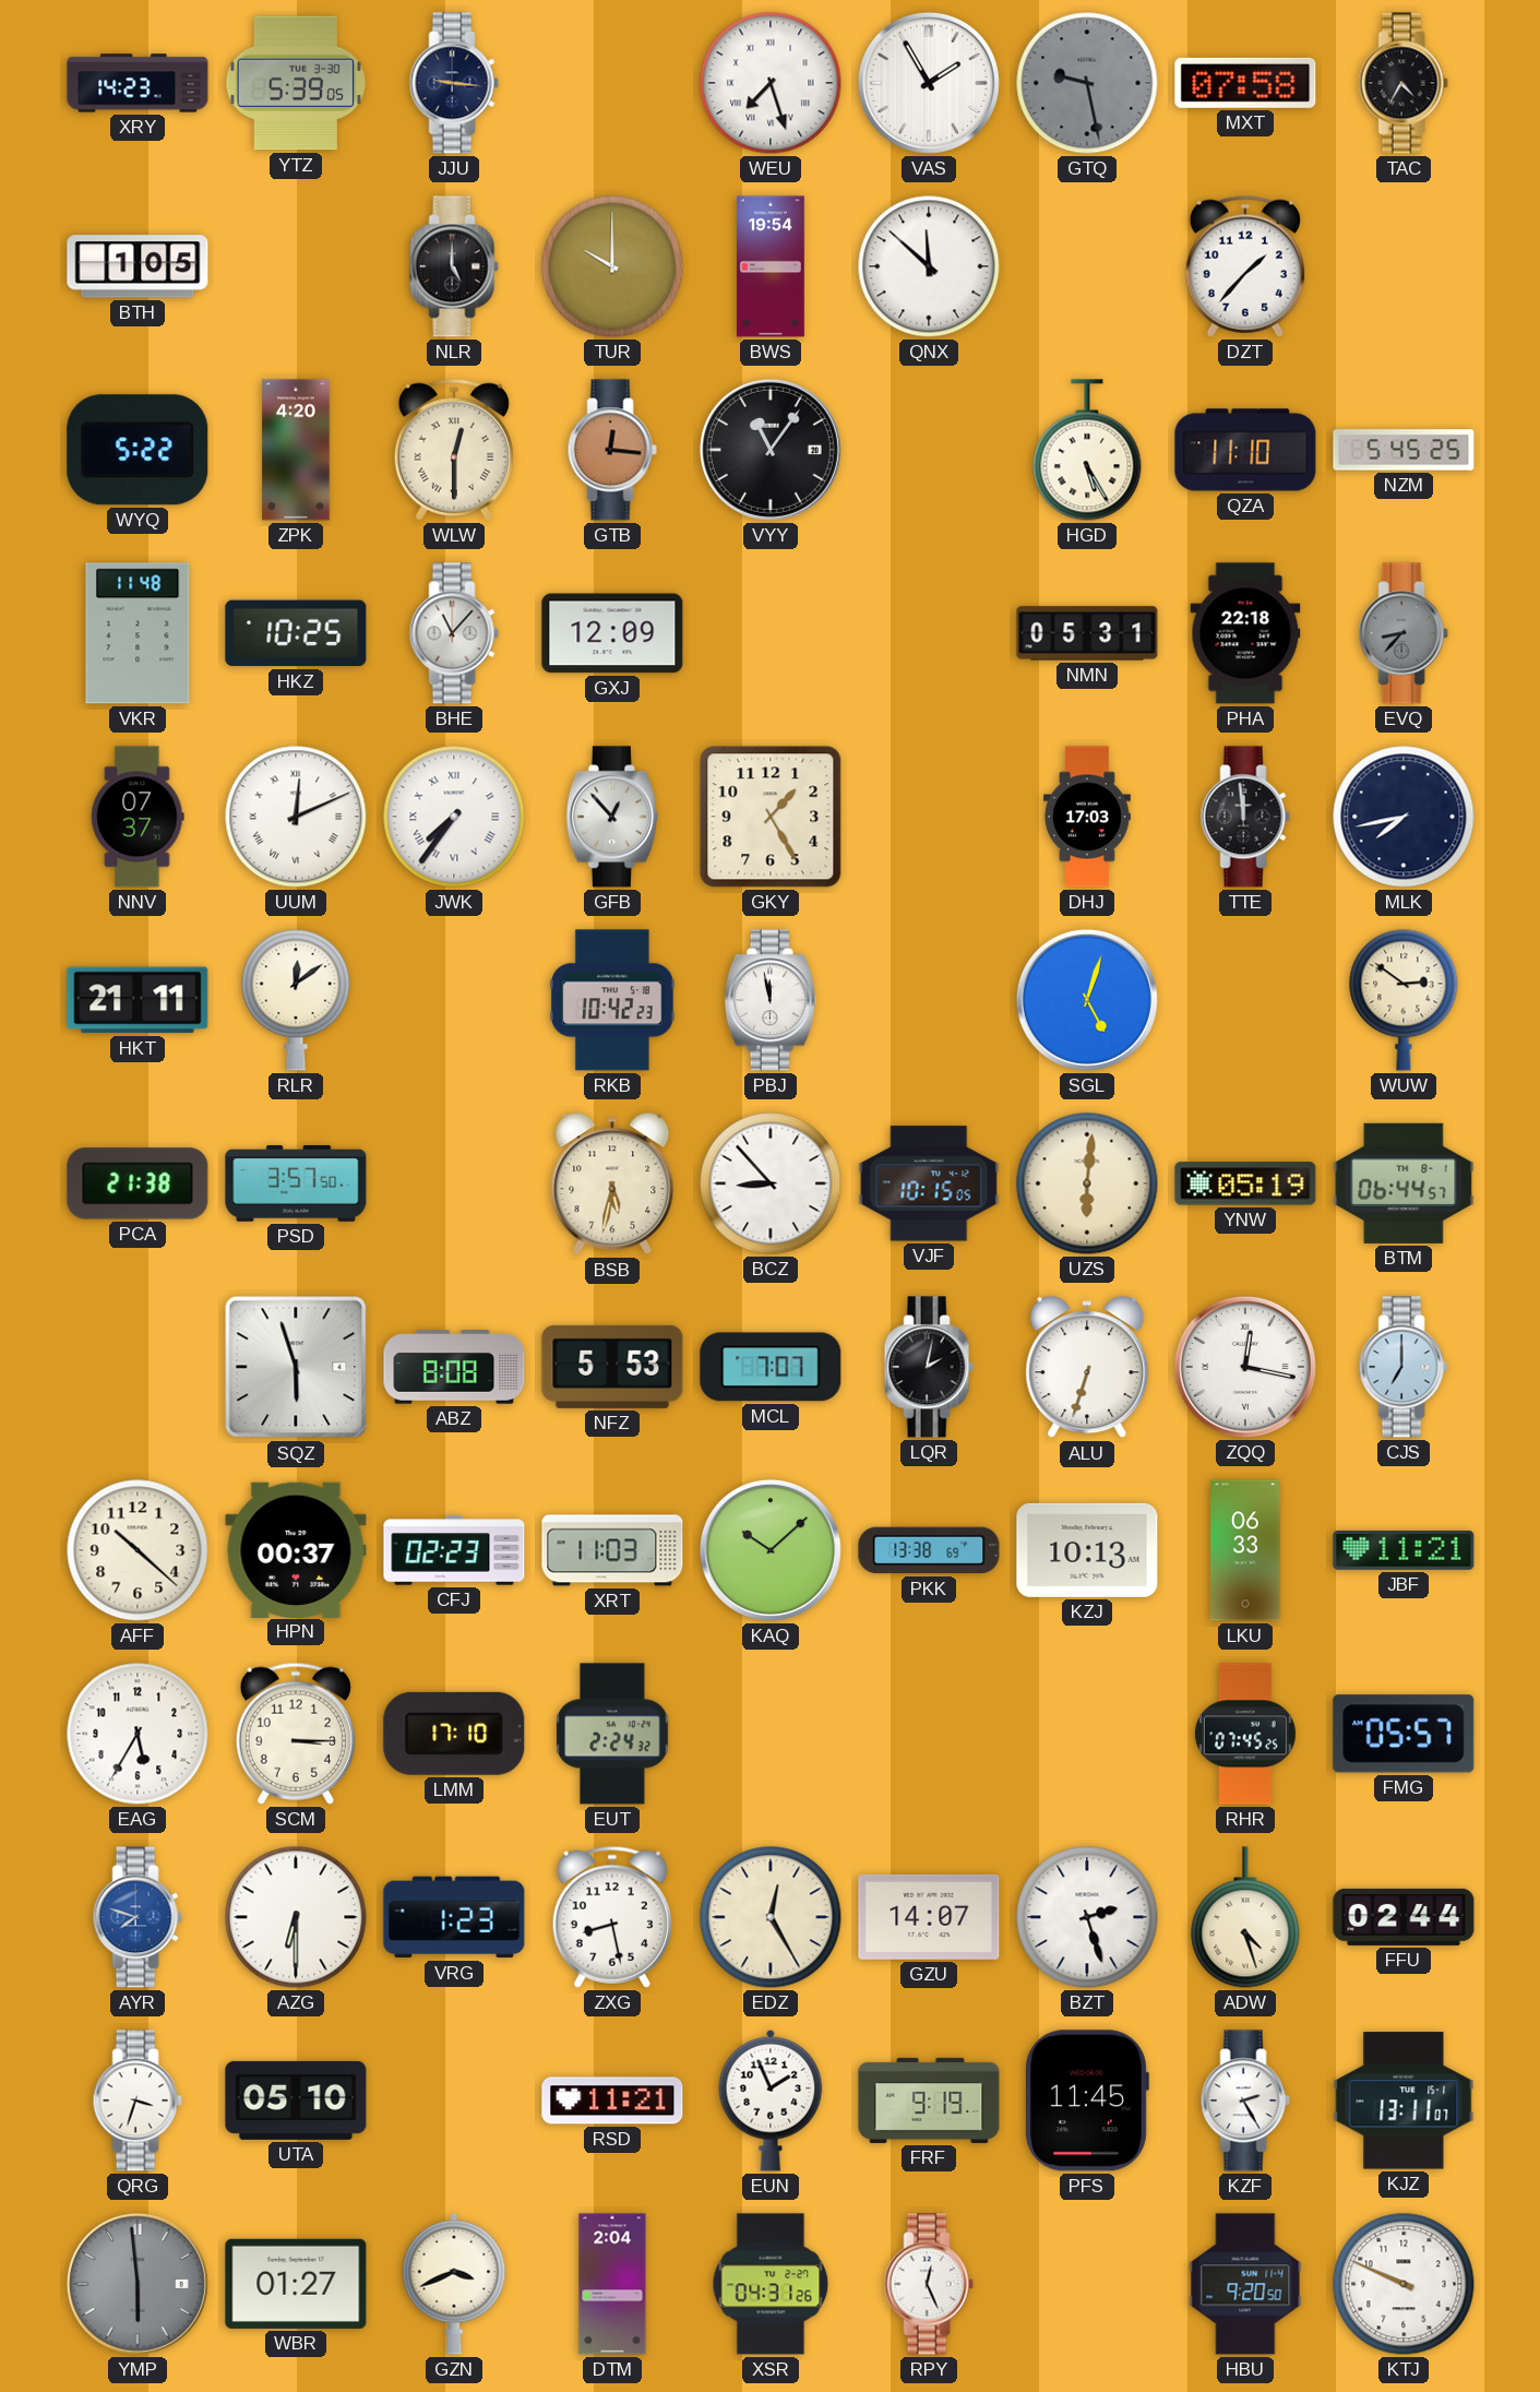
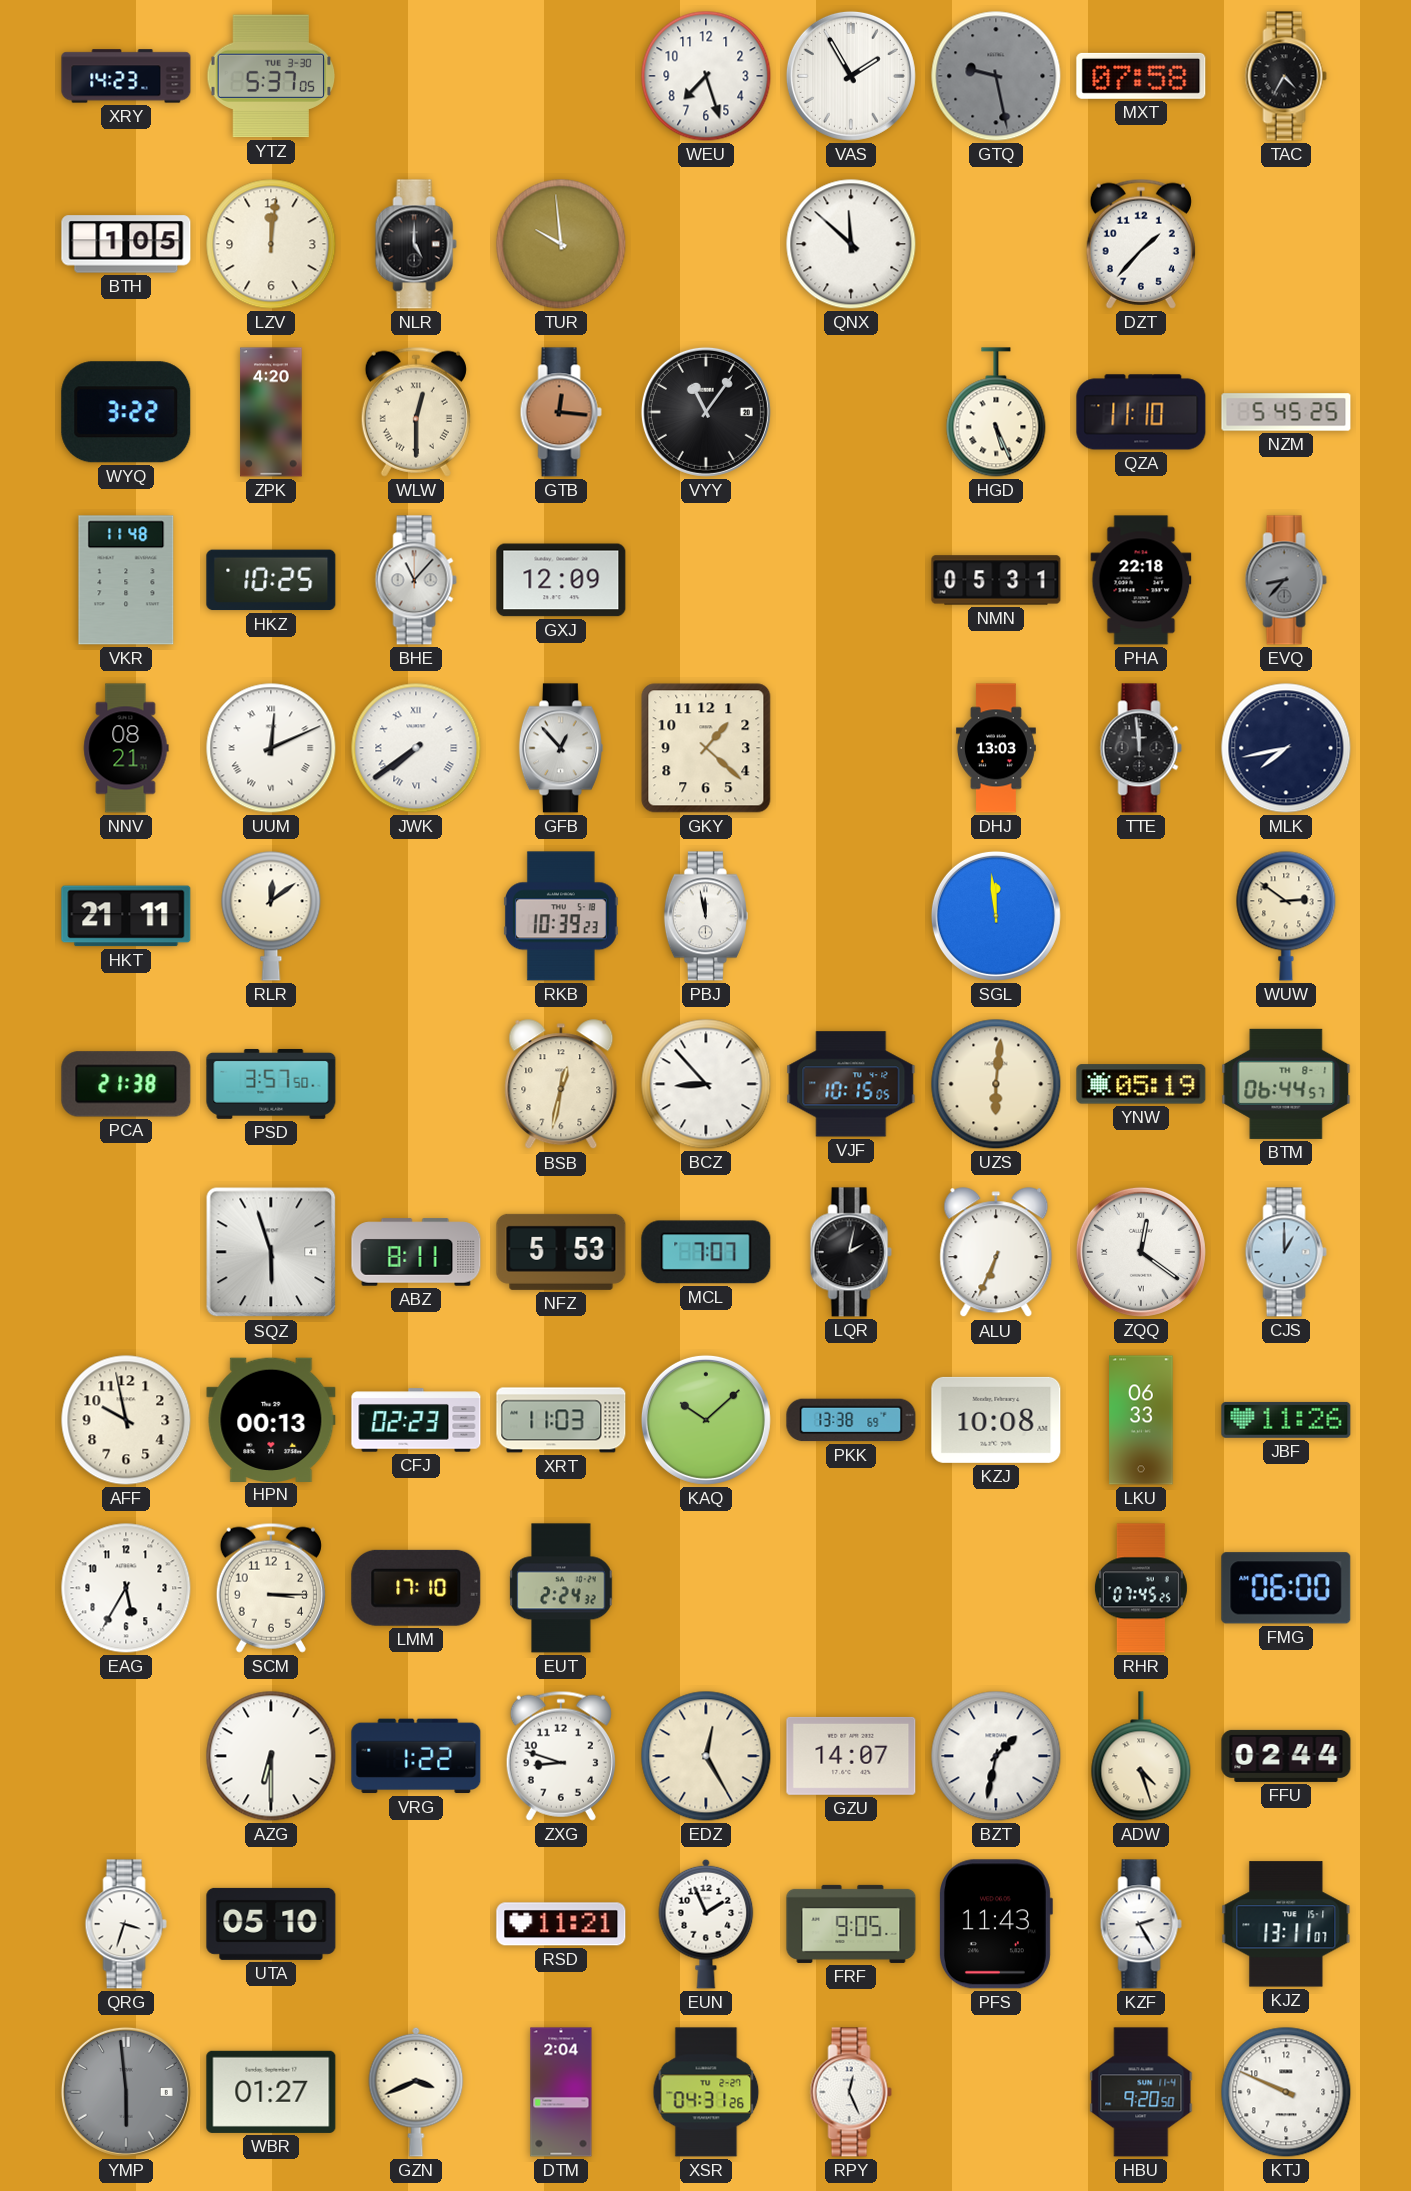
YTZ: 5:39 -> 5:37
JJU: 9:16 -> none
WEU numerals: Roman -> Arabic
LZV: none -> 12:01
TUR: 10:00 -> 9:59
BWS: 19:54 -> none
WYQ: 5:22 -> 3:22
HGD: 5:25 -> 5:26
NNV: 07:37 -> 08:21
JWK: 7:36 -> 7:39
GKY: 1:25 -> 1:22
DHJ: 17:03 -> 13:03
RKB: 10:42 -> 10:39
SGL: 5:03 -> 11:59
BSB: 5:32 -> 12:32
ABZ: 8:08 -> 8:11
ALU: 6:33 -> 6:34
ZQQ: 12:17 -> 12:21
CJS: 7:00 -> 1:00
AFF: 10:22 -> 9:58
HPN: 00:37 -> 00:13
KZJ: 10:13 -> 10:08
JBF: 11:21 -> 11:26
FMG: 05:57 -> 06:00
AYR: 7:48 -> none
VRG: 1:23 -> 1:22
ZXG: 8:28 -> 8:48
BZT: 2:27 -> 1:32
FRF: 9:19 -> 9:05
PFS: 11:45 -> 11:43
